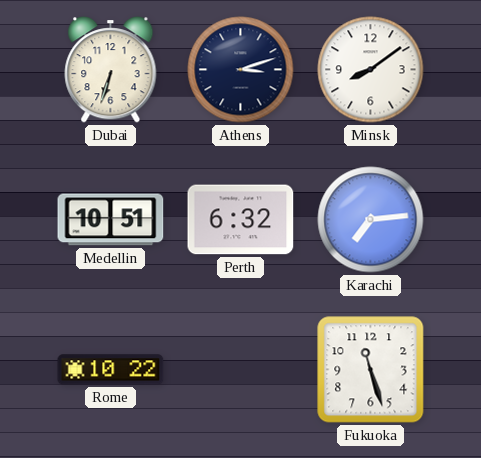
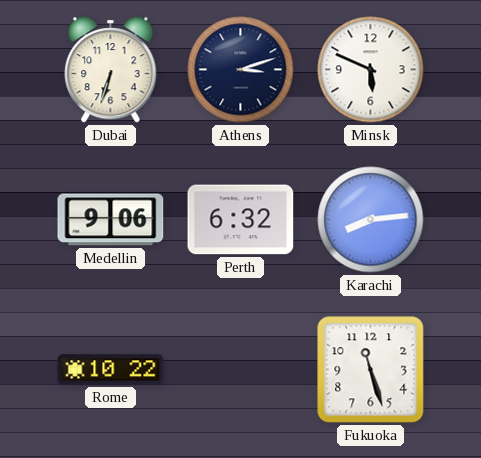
Minsk: 8:09 -> 5:49
Medellin: 10:51 -> 9:06
Karachi: 7:14 -> 8:14
